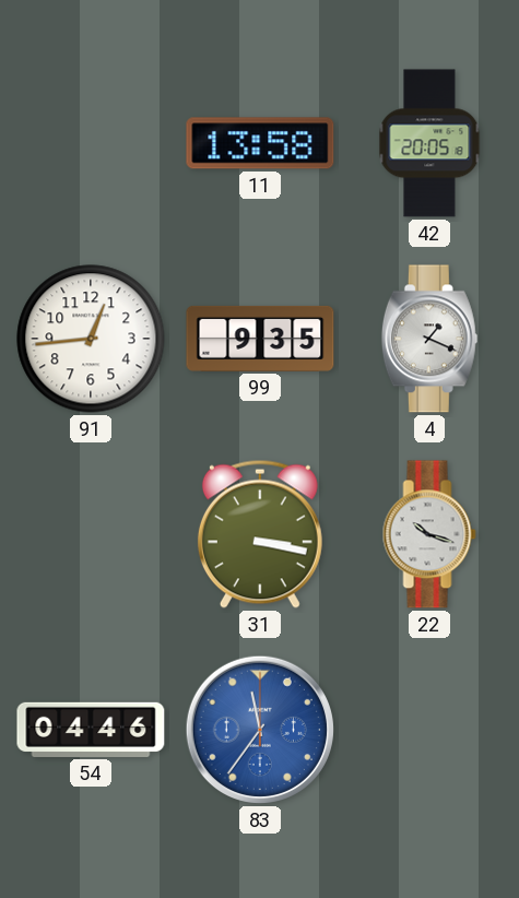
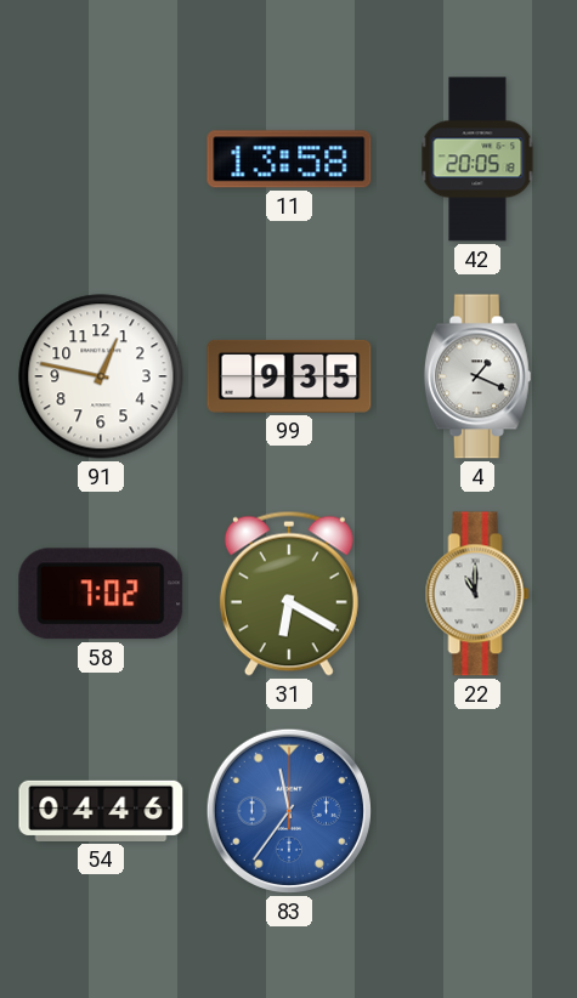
91: 12:44 -> 12:47
58: none -> 7:02
31: 3:17 -> 6:20
22: 10:18 -> 11:00
